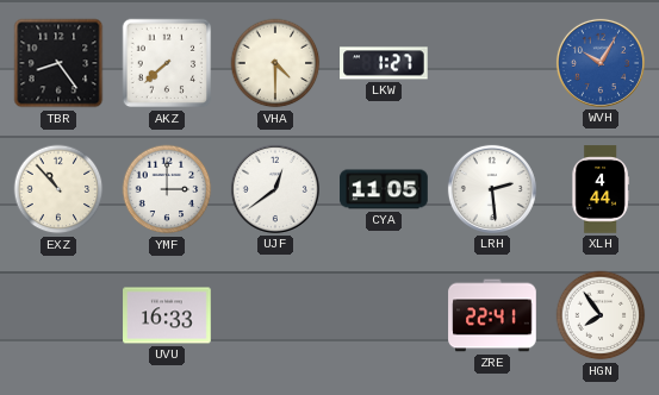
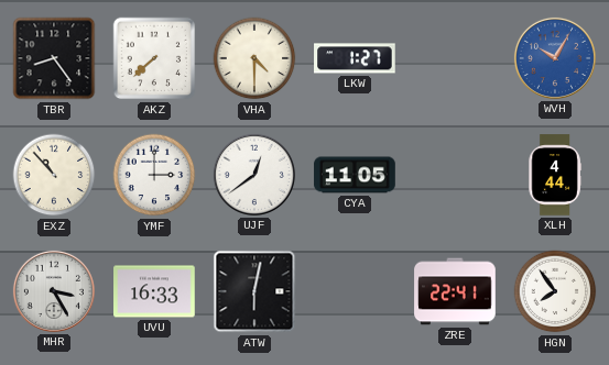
LRH: 2:29 -> none
MHR: none -> 3:25
ATW: none -> 6:02
